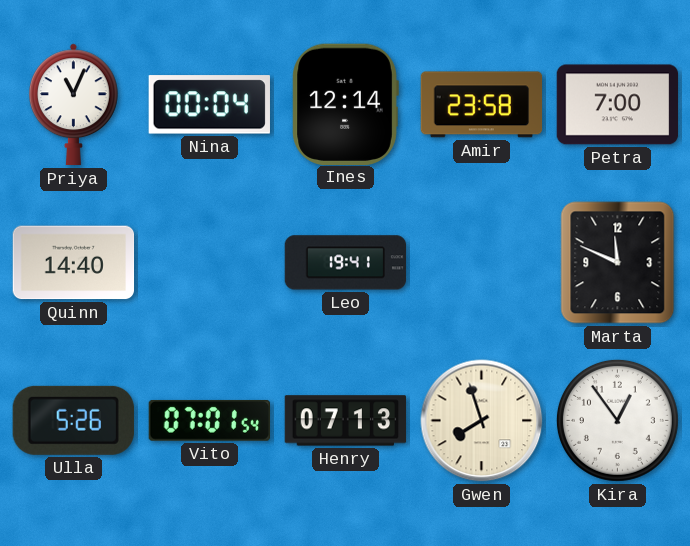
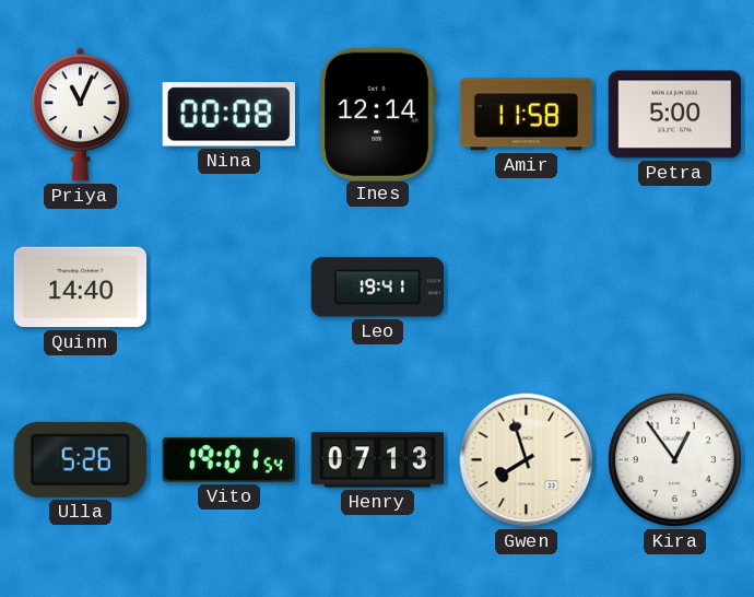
Nina: 00:04 -> 00:08
Amir: 23:58 -> 11:58
Petra: 7:00 -> 5:00
Marta: 11:49 -> none
Vito: 07:01 -> 19:01
